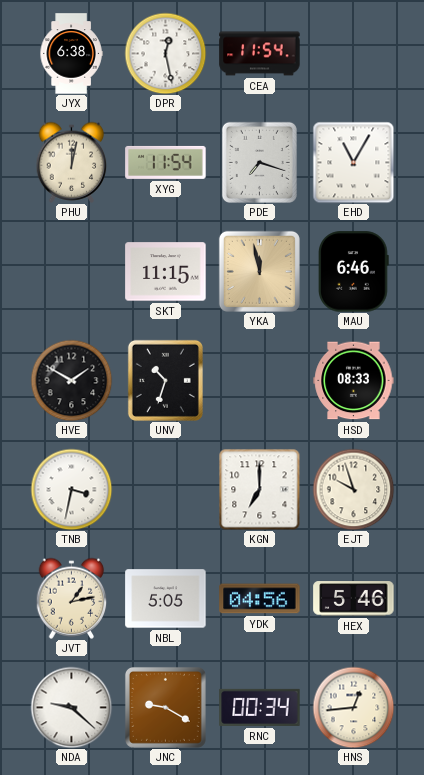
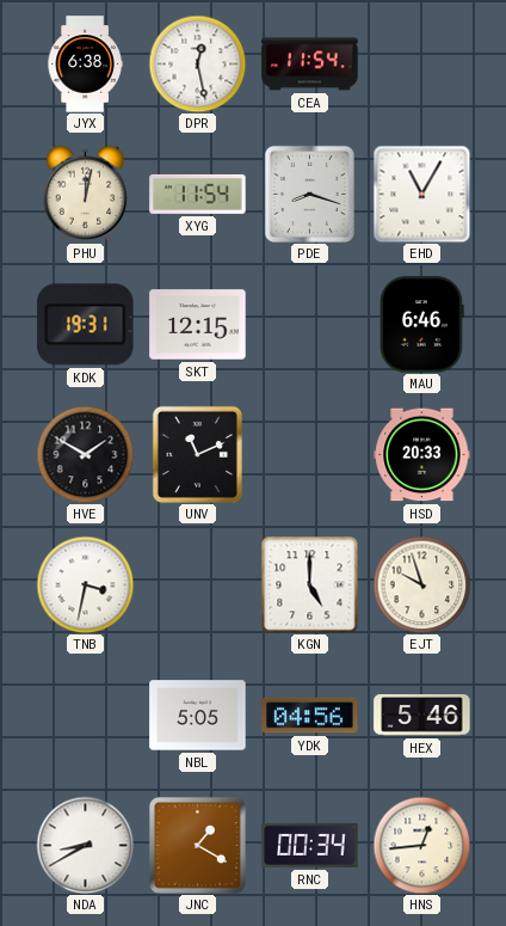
PDE: 7:18 -> 8:18
KDK: none -> 19:31
SKT: 11:15 -> 12:15
YKA: 11:58 -> none
UNV: 10:33 -> 11:11
HSD: 08:33 -> 20:33
KGN: 7:00 -> 5:00
JVT: 1:13 -> none
NDA: 9:22 -> 8:40
JNC: 9:20 -> 1:20
